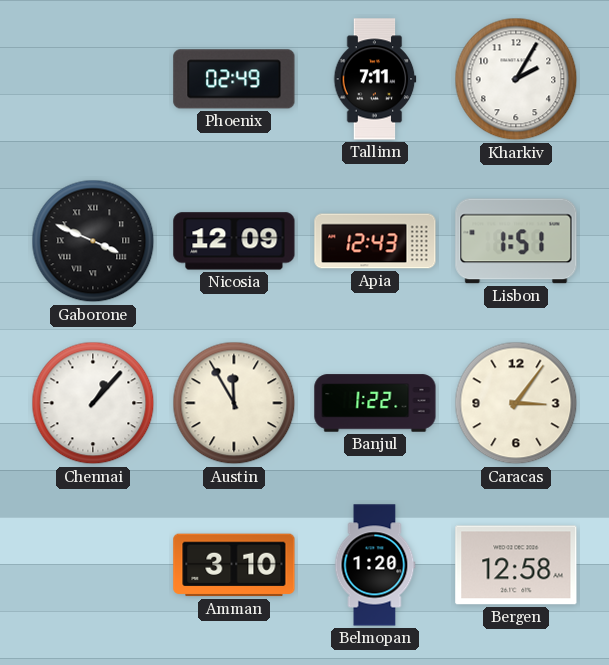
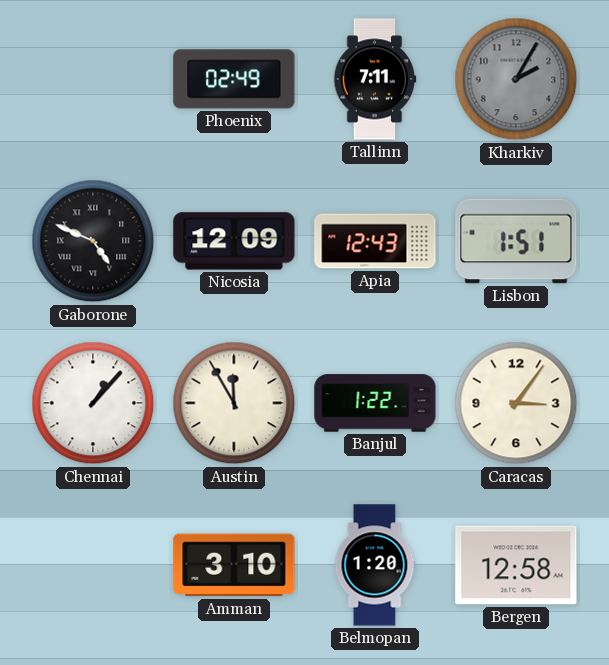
Kharkiv dial: white -> grey
Gaborone: 3:49 -> 4:49
